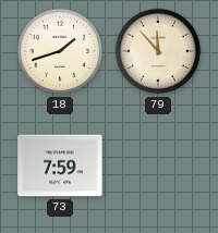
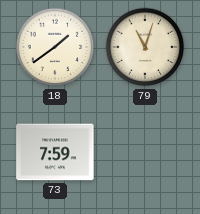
18: 1:42 -> 1:39
79: 11:53 -> 11:03
